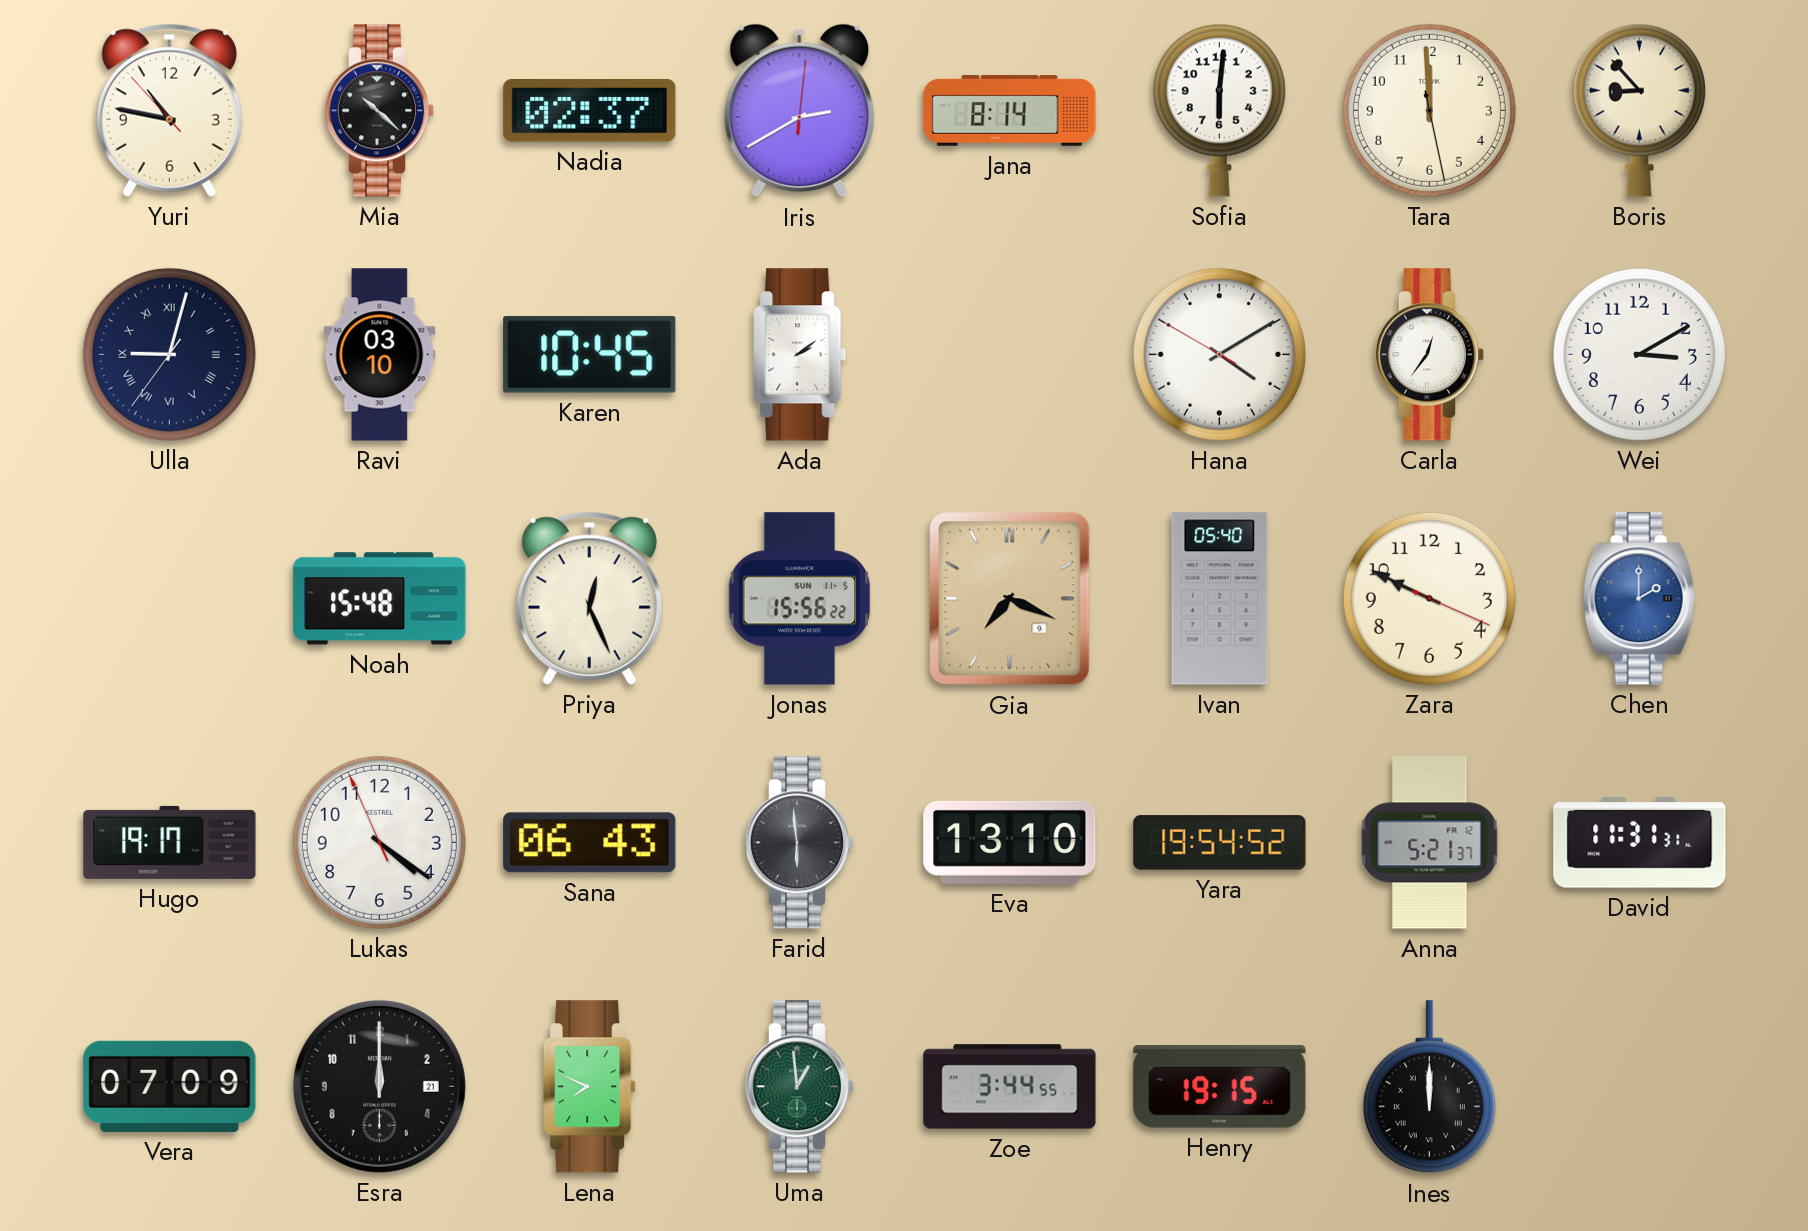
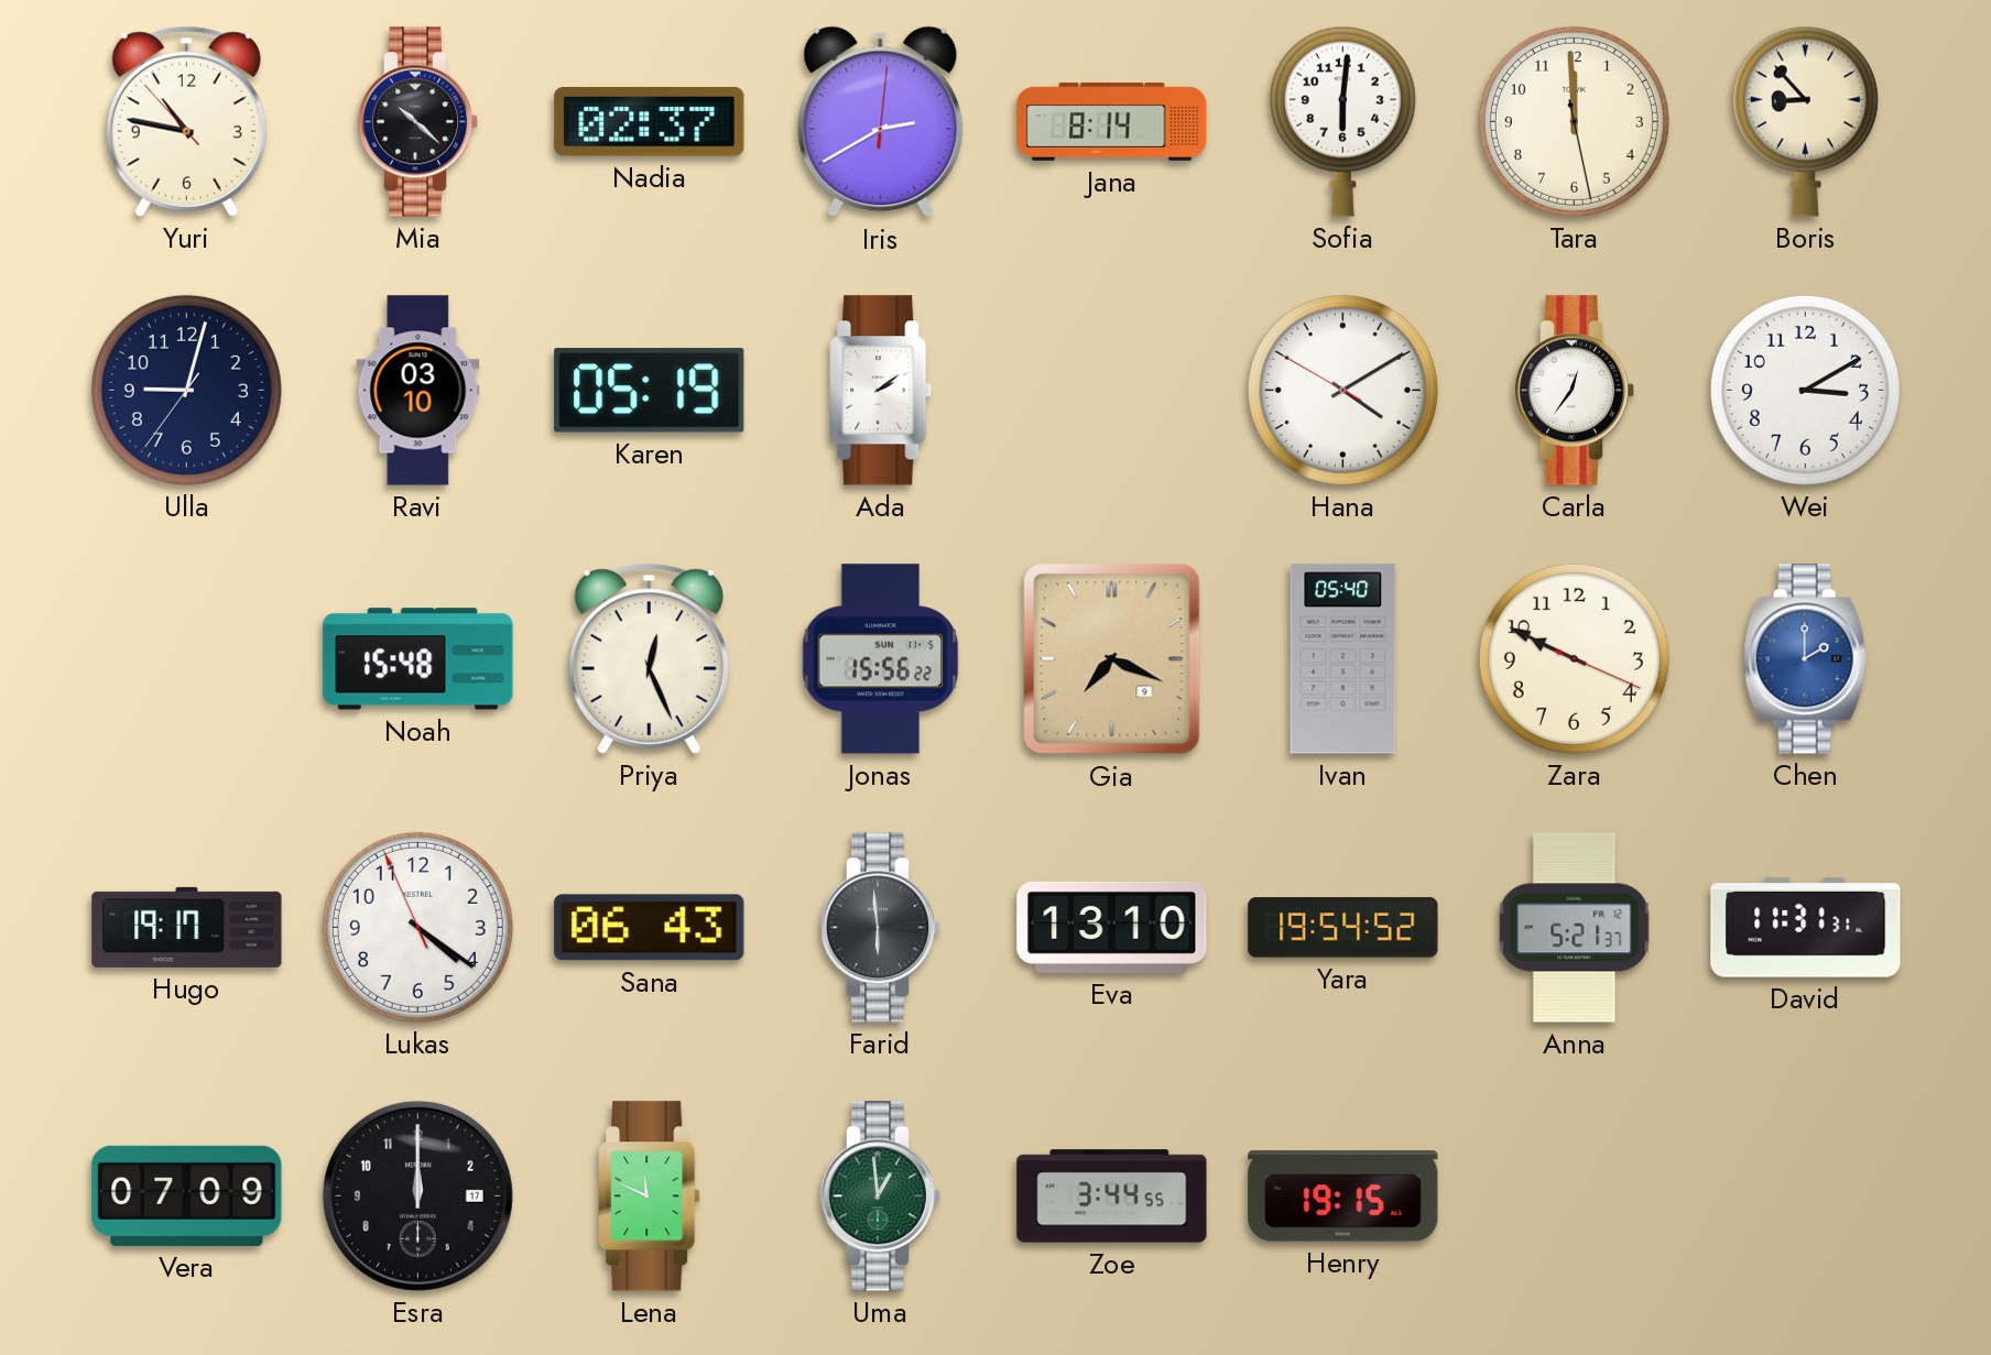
Ulla numerals: Roman -> Arabic
Karen: 10:45 -> 05:19
Esra date: 21 -> 17
Lena: 7:49 -> 11:49
Ines: 12:00 -> none
